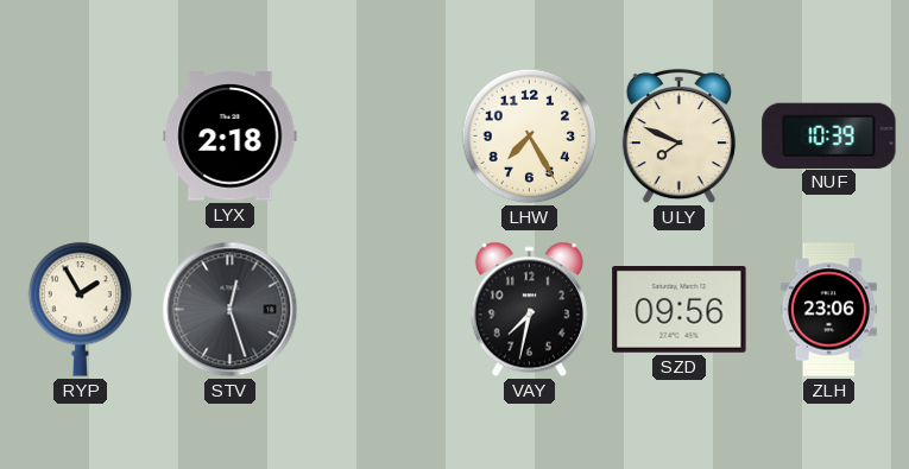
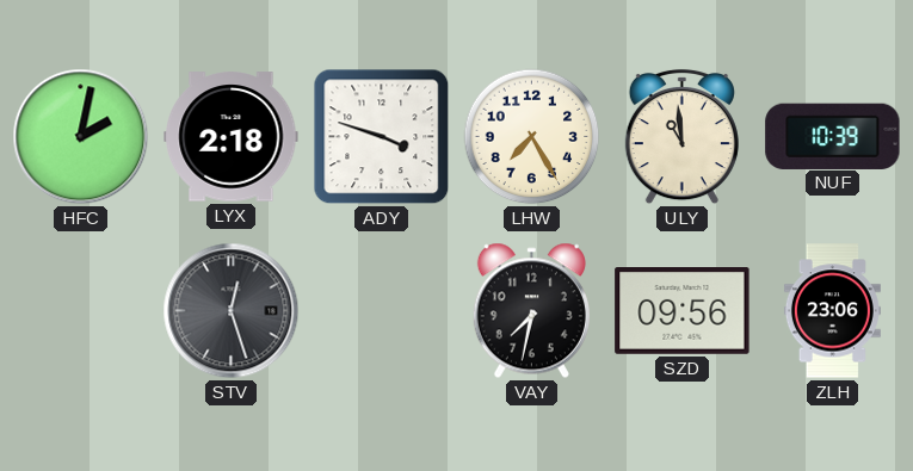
HFC: none -> 2:02
ADY: none -> 3:48
ULY: 7:49 -> 10:59
RYP: 1:55 -> none
